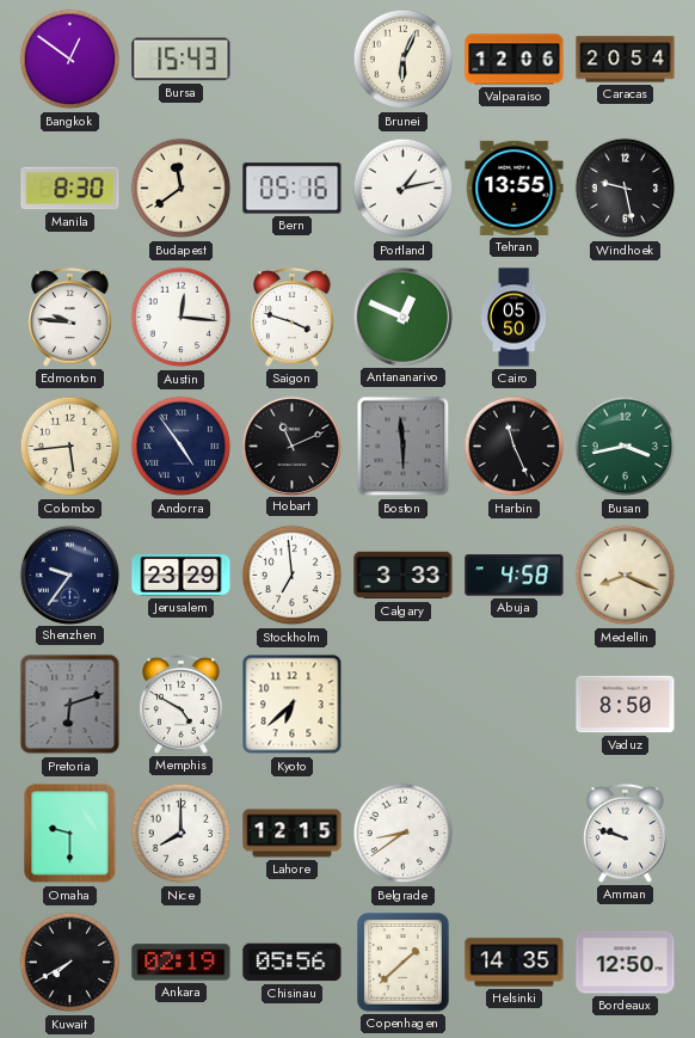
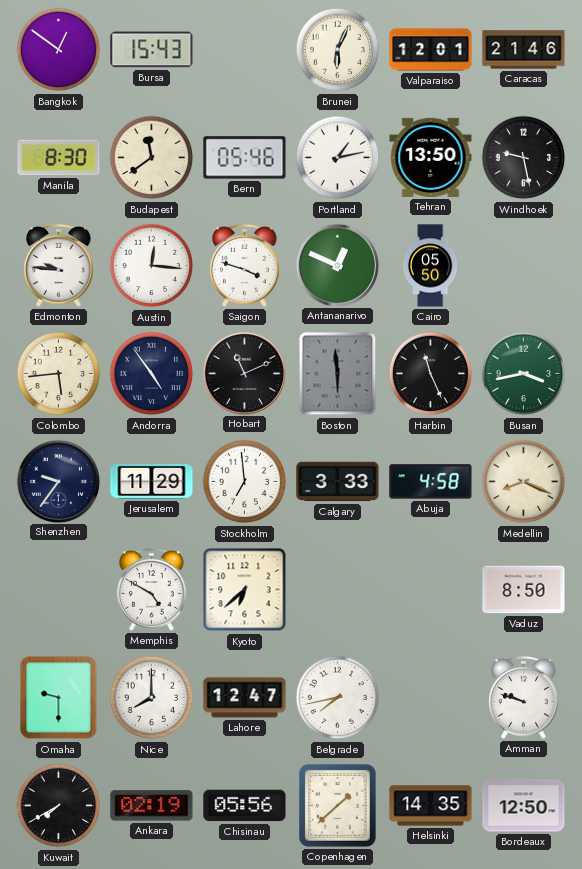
Valparaiso: 12:06 -> 12:01
Caracas: 20:54 -> 21:46
Bern: 05:16 -> 05:46
Tehran: 13:55 -> 13:50
Jerusalem: 23:29 -> 11:29
Pretoria: 6:12 -> none
Lahore: 12:15 -> 12:47
Belgrade: 8:39 -> 7:43
